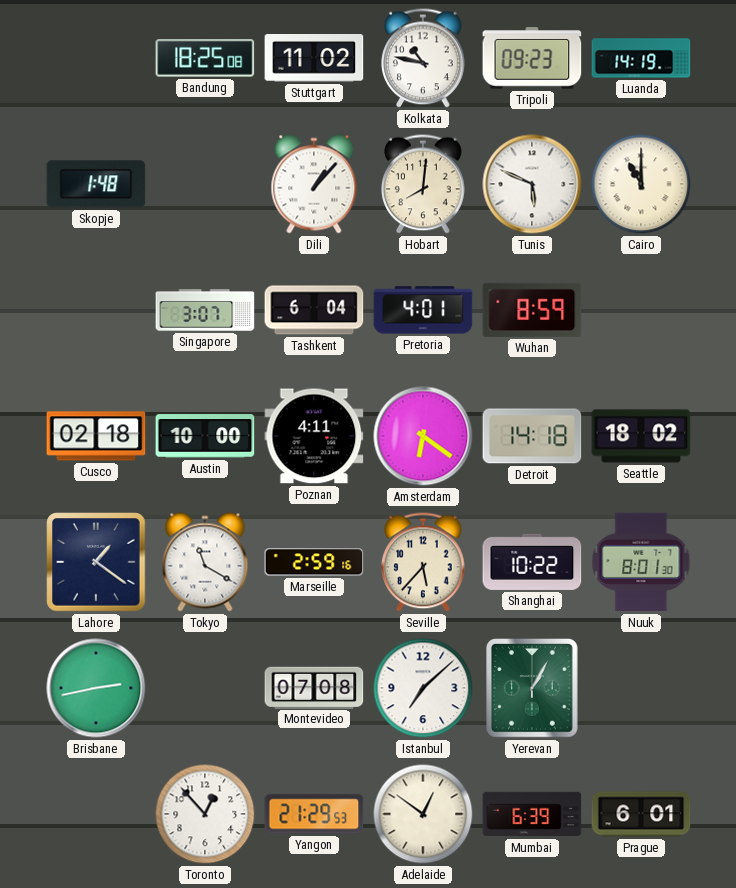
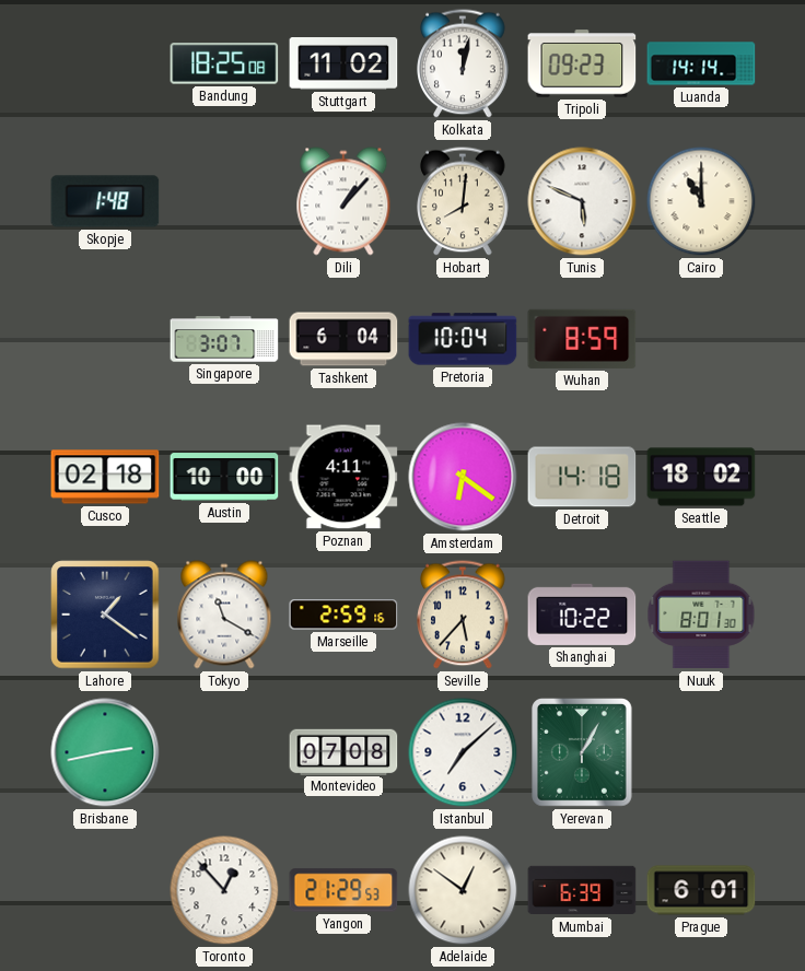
Kolkata: 10:47 -> 12:02
Luanda: 14:19 -> 14:14
Pretoria: 4:01 -> 10:04
